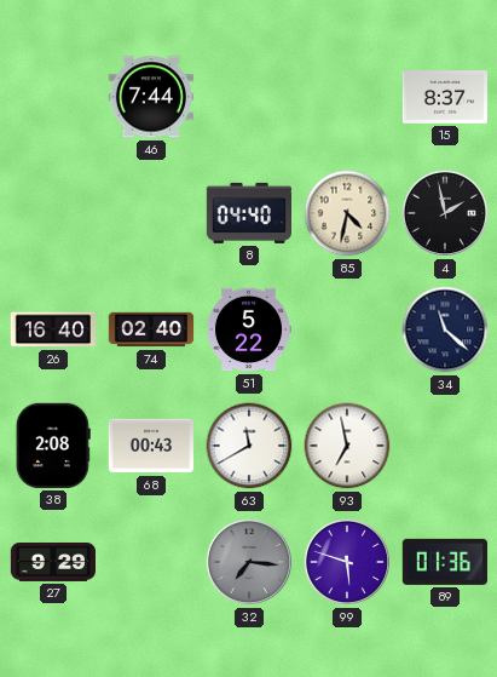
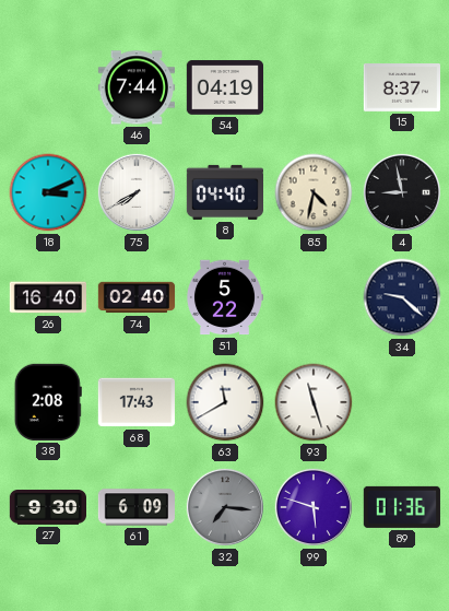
54: none -> 04:19
18: none -> 3:11
75: none -> 7:40
4: 1:58 -> 8:58
34: 11:22 -> 9:22
68: 00:43 -> 17:43
93: 6:58 -> 11:27
27: 9:29 -> 9:30
61: none -> 6:09
